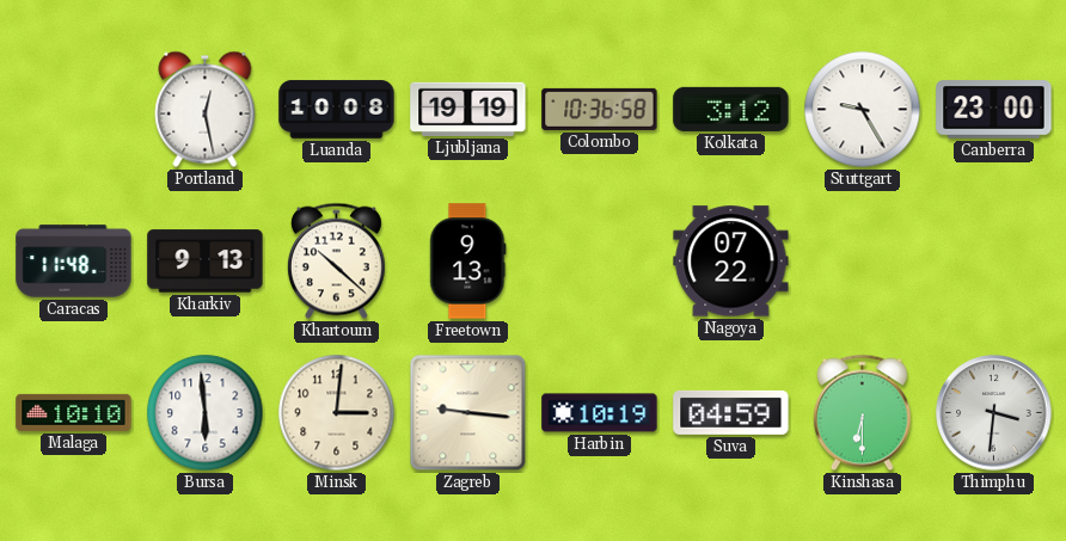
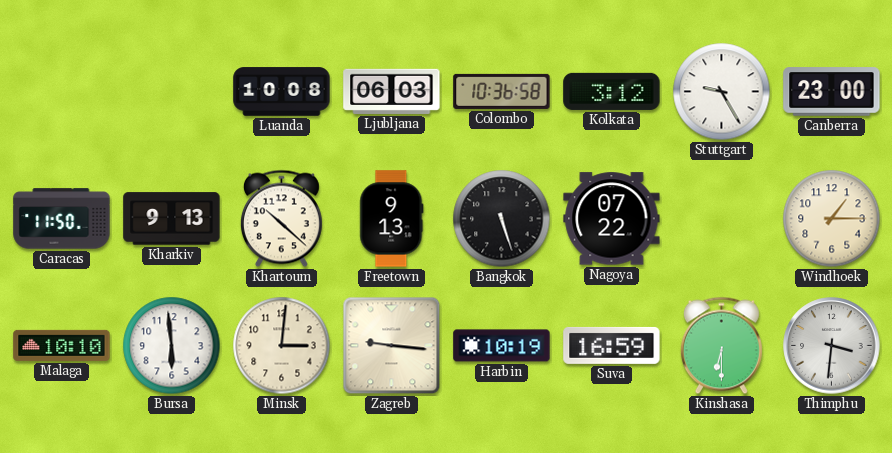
Portland: 12:28 -> none
Ljubljana: 19:19 -> 06:03
Caracas: 11:48 -> 11:50
Bangkok: none -> 5:27
Windhoek: none -> 1:15
Suva: 04:59 -> 16:59
